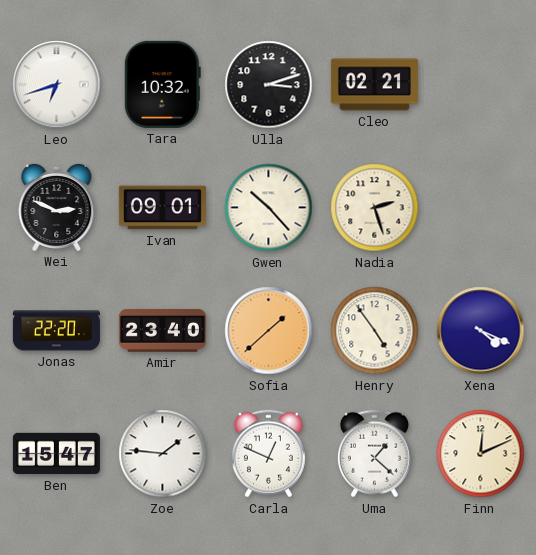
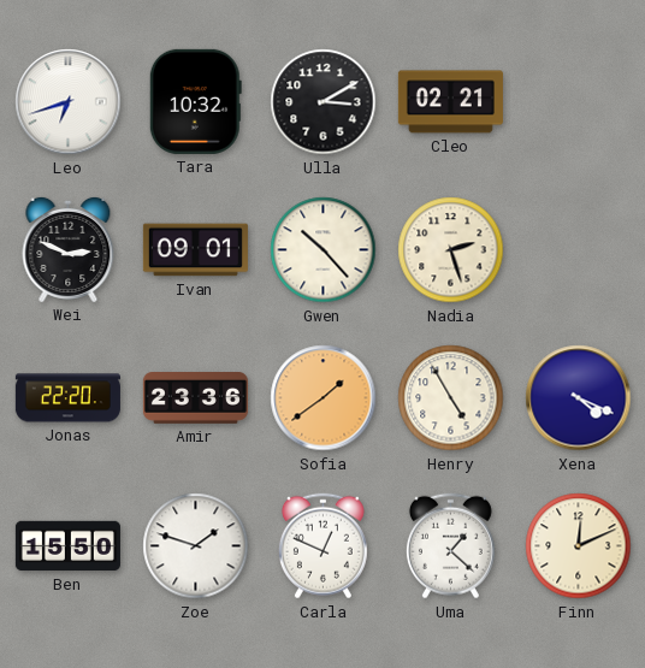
Ulla: 3:12 -> 3:10
Amir: 23:40 -> 23:36
Sofia: 1:38 -> 1:39
Henry: 4:54 -> 4:55
Ben: 15:47 -> 15:50
Zoe: 1:46 -> 1:48
